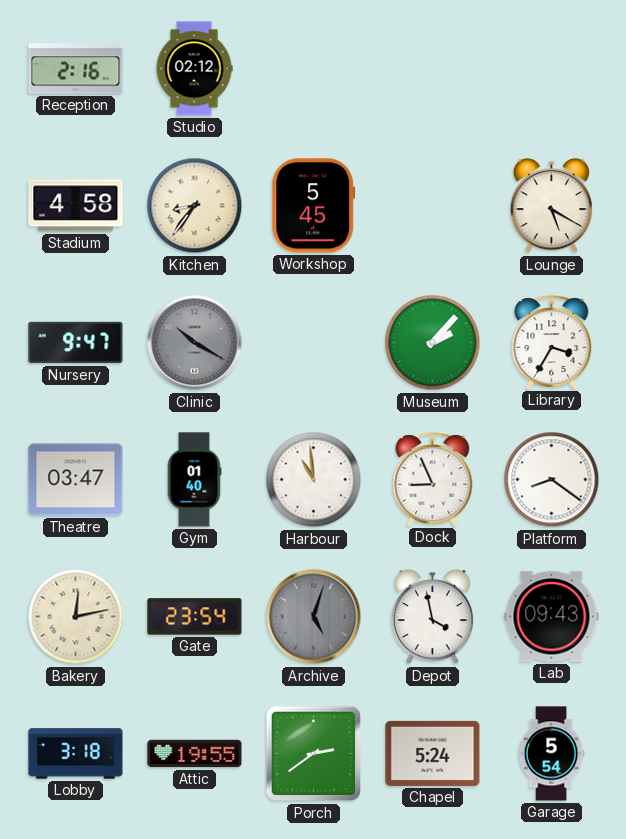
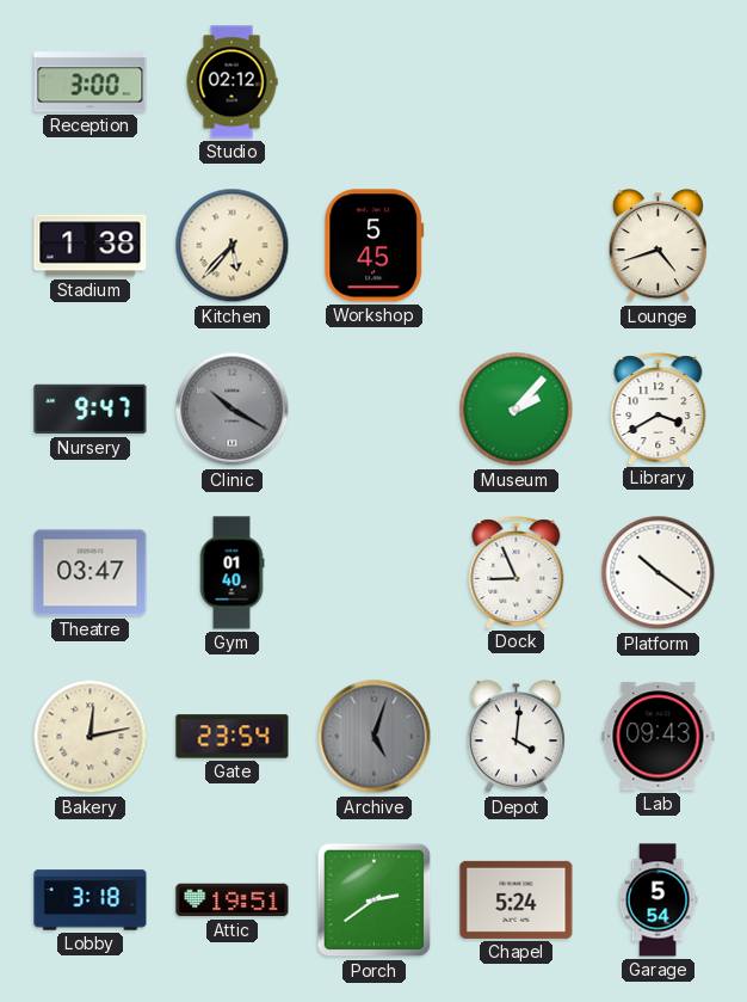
Reception: 2:16 -> 3:00
Stadium: 4:58 -> 1:38
Kitchen: 8:36 -> 5:37
Lounge: 5:20 -> 4:42
Library: 3:35 -> 3:40
Harbour: 10:59 -> none
Platform: 8:21 -> 10:21
Depot: 3:58 -> 4:01
Attic: 19:55 -> 19:51
